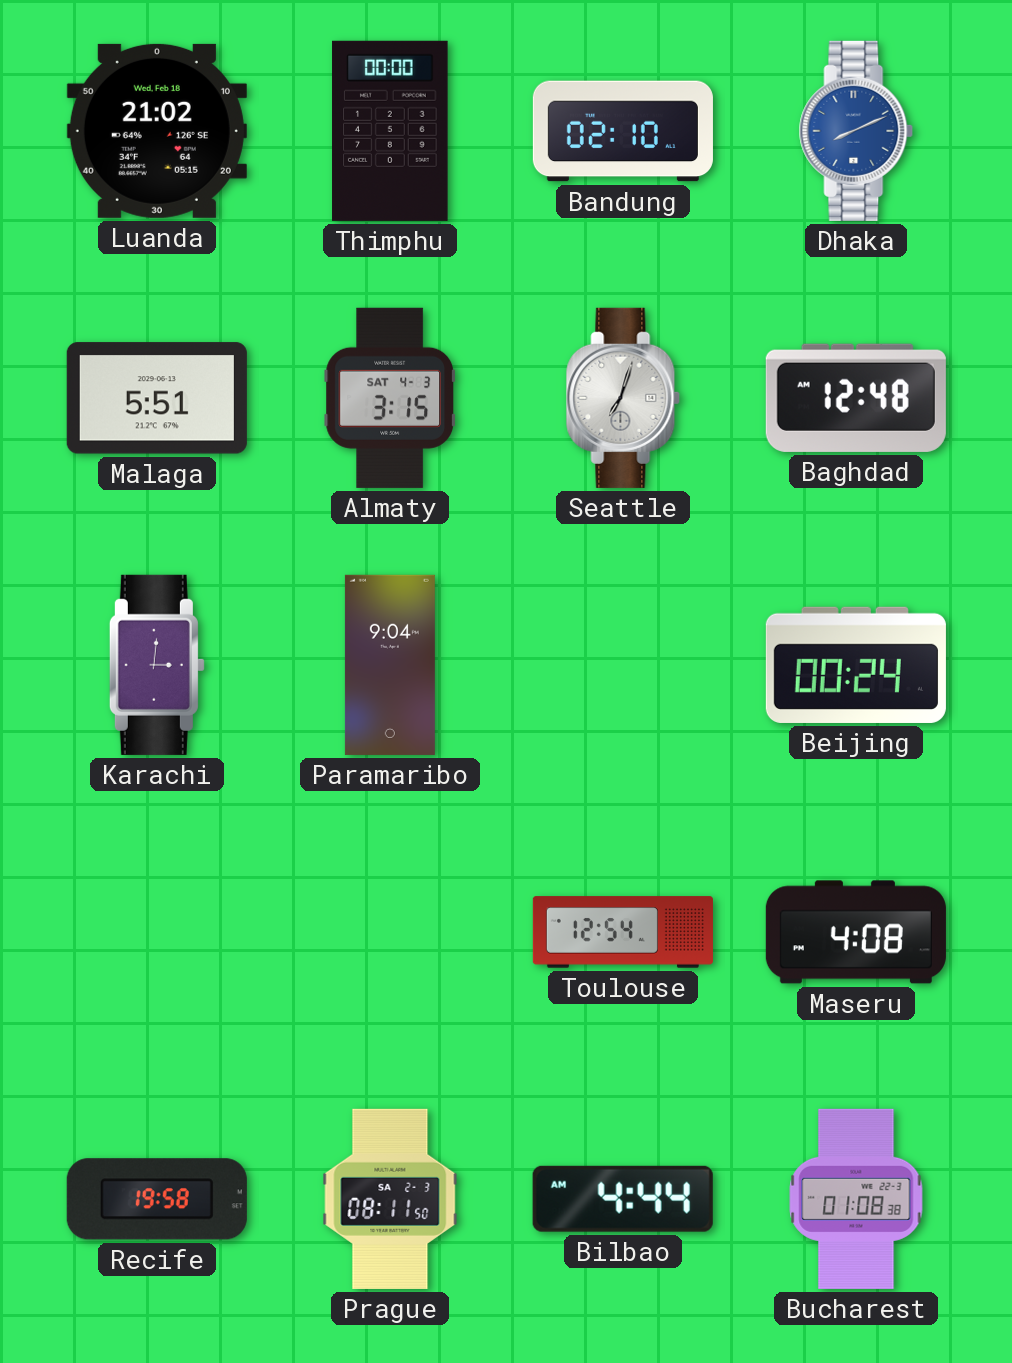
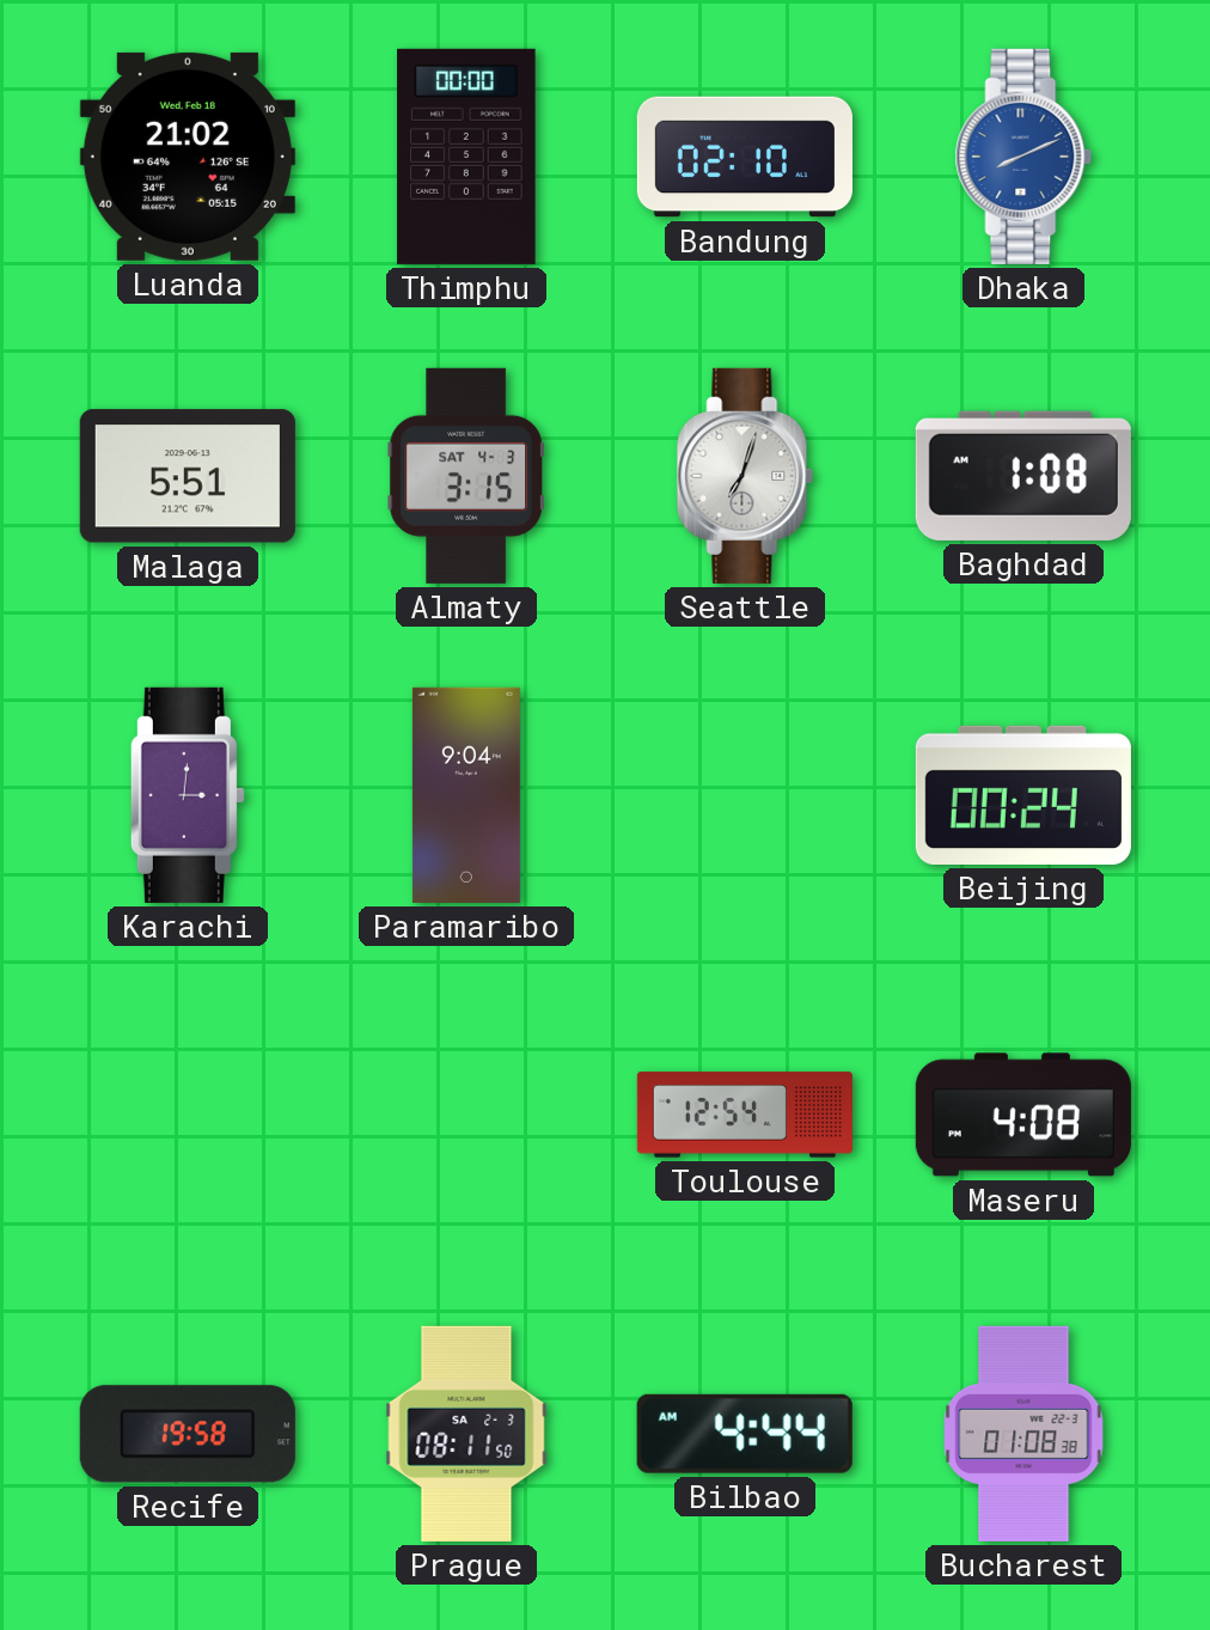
Baghdad: 12:48 -> 1:08
